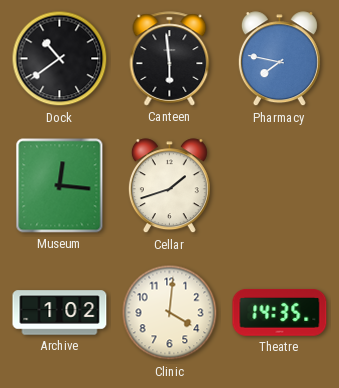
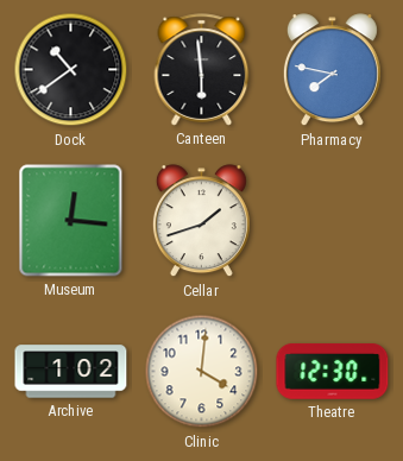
Theatre: 14:35 -> 12:30
